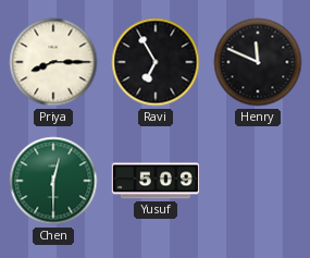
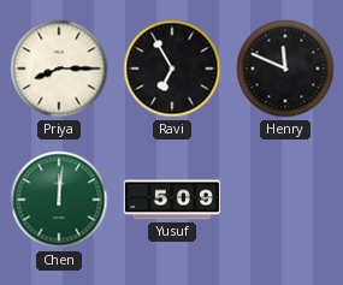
Chen: 12:30 -> 12:01
